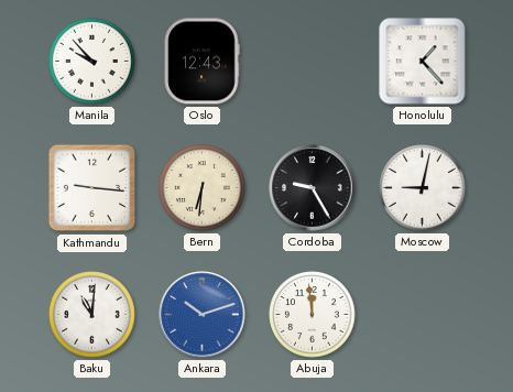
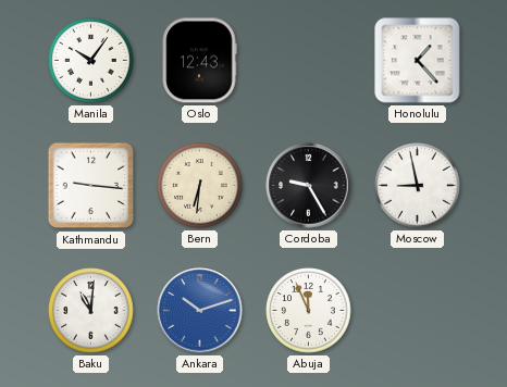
Manila: 9:53 -> 10:06
Moscow: 9:02 -> 8:58
Abuja: 11:59 -> 11:56
